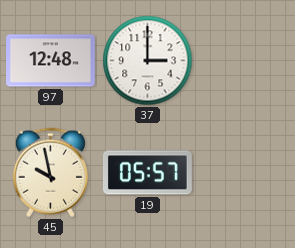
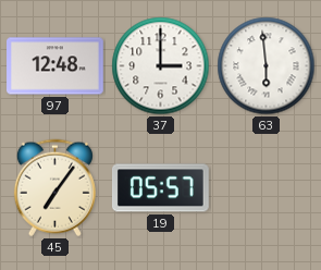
63: none -> 5:59
45: 9:58 -> 7:06
